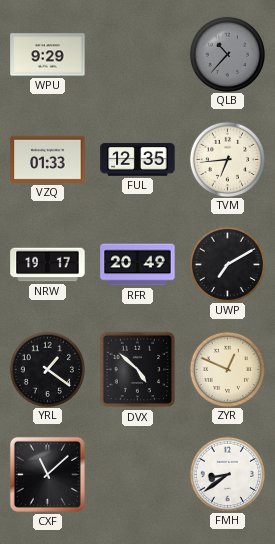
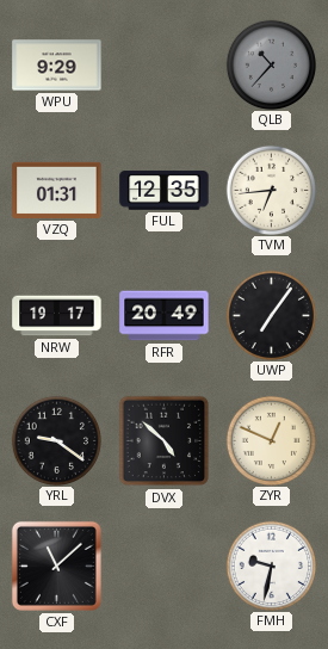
VZQ: 01:33 -> 01:31
UWP: 7:10 -> 7:06
YRL: 1:21 -> 9:21
FMH: 8:39 -> 9:32
